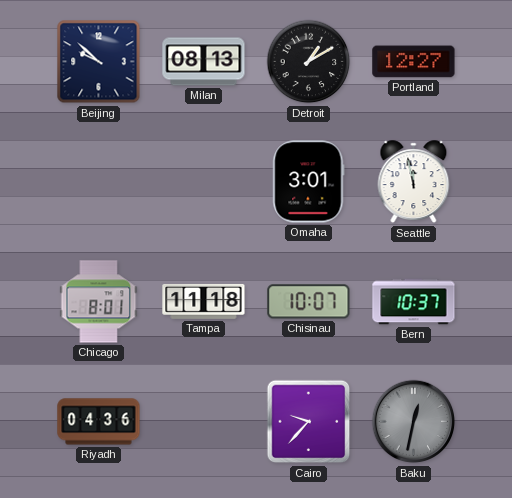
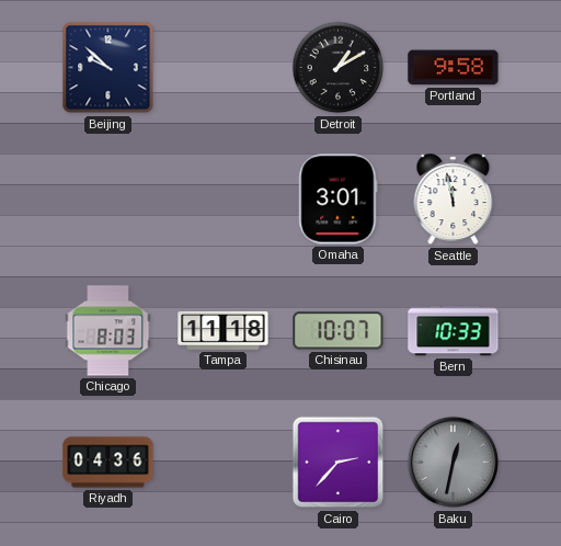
Milan: 08:13 -> none
Portland: 12:27 -> 9:58
Chicago: 8:01 -> 8:03
Bern: 10:37 -> 10:33
Cairo: 9:37 -> 2:37
